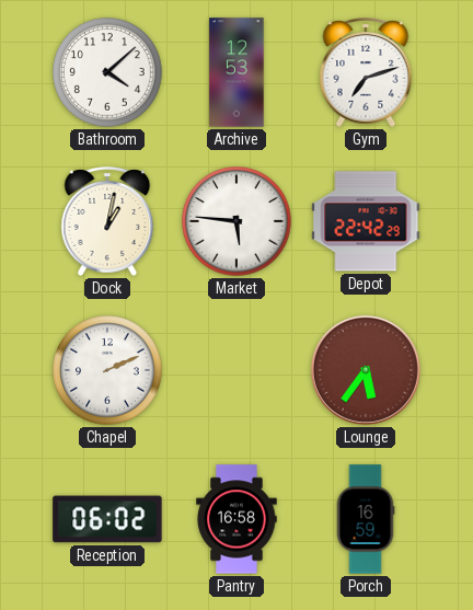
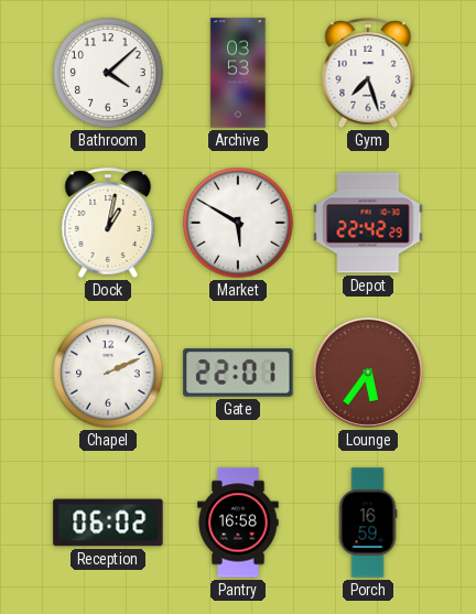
Archive: 12:53 -> 03:53
Gym: 7:12 -> 7:27
Market: 5:46 -> 5:50
Gate: none -> 22:01
